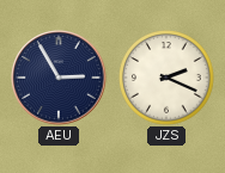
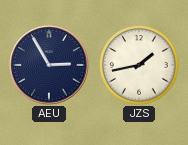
JZS: 2:19 -> 1:43
